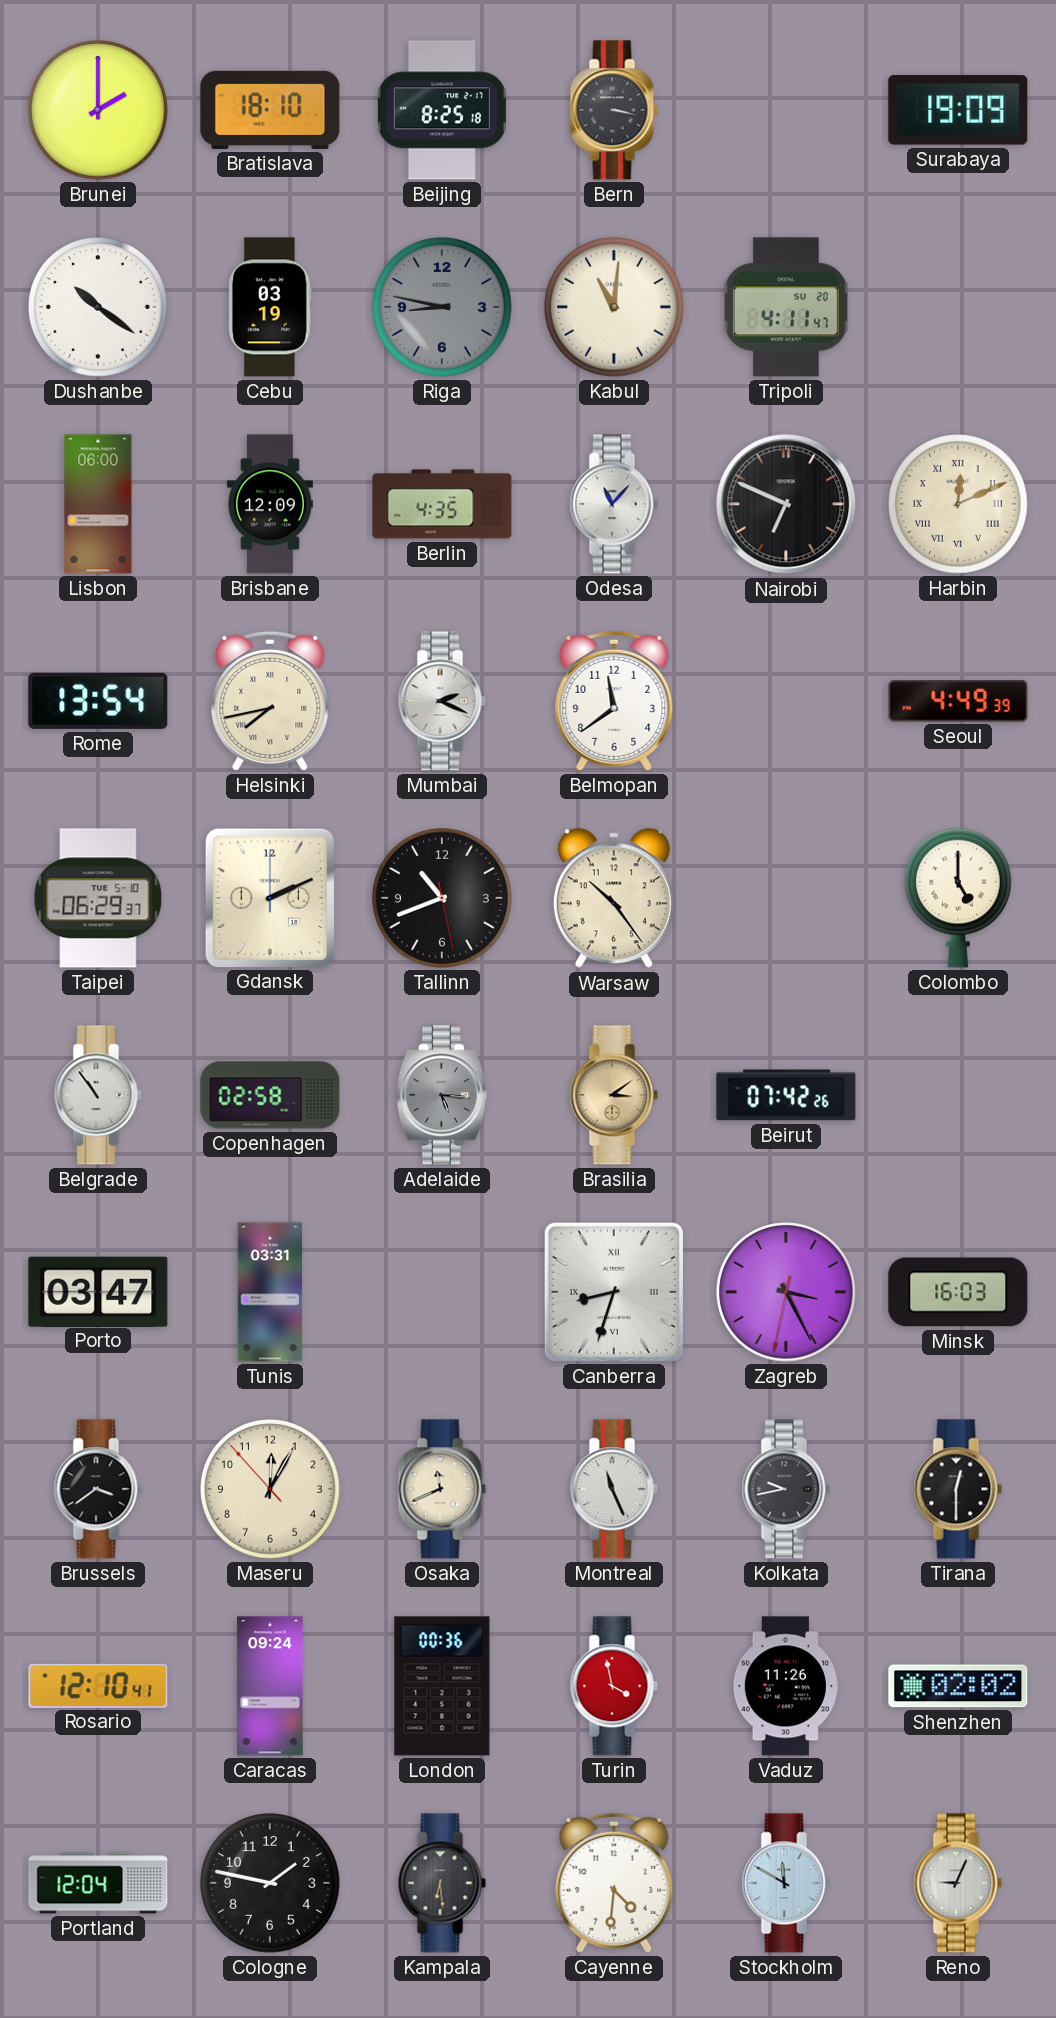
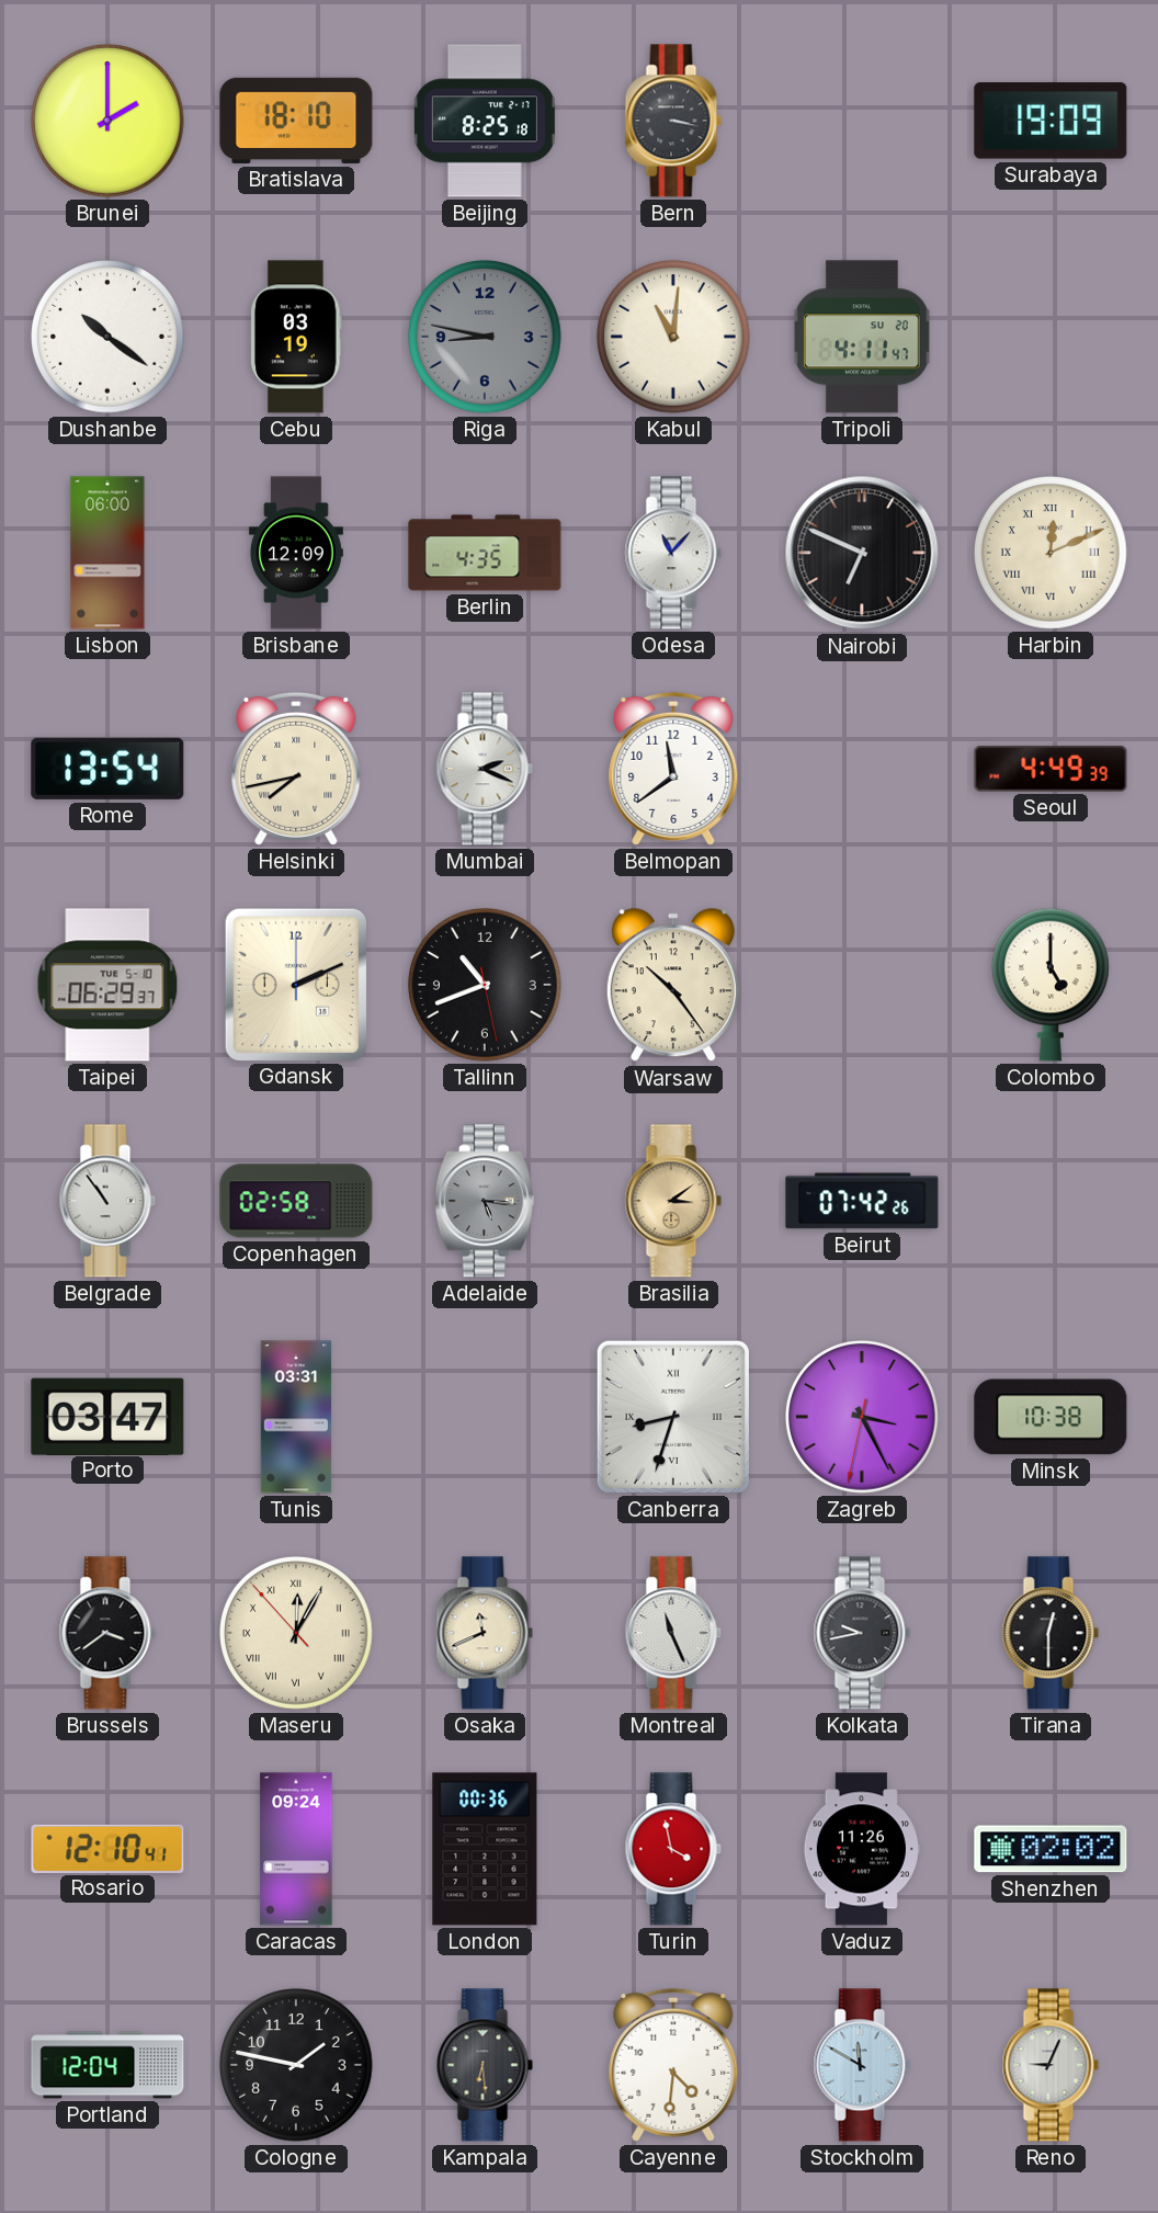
Minsk: 16:03 -> 10:38
Maseru numerals: Arabic -> Roman
